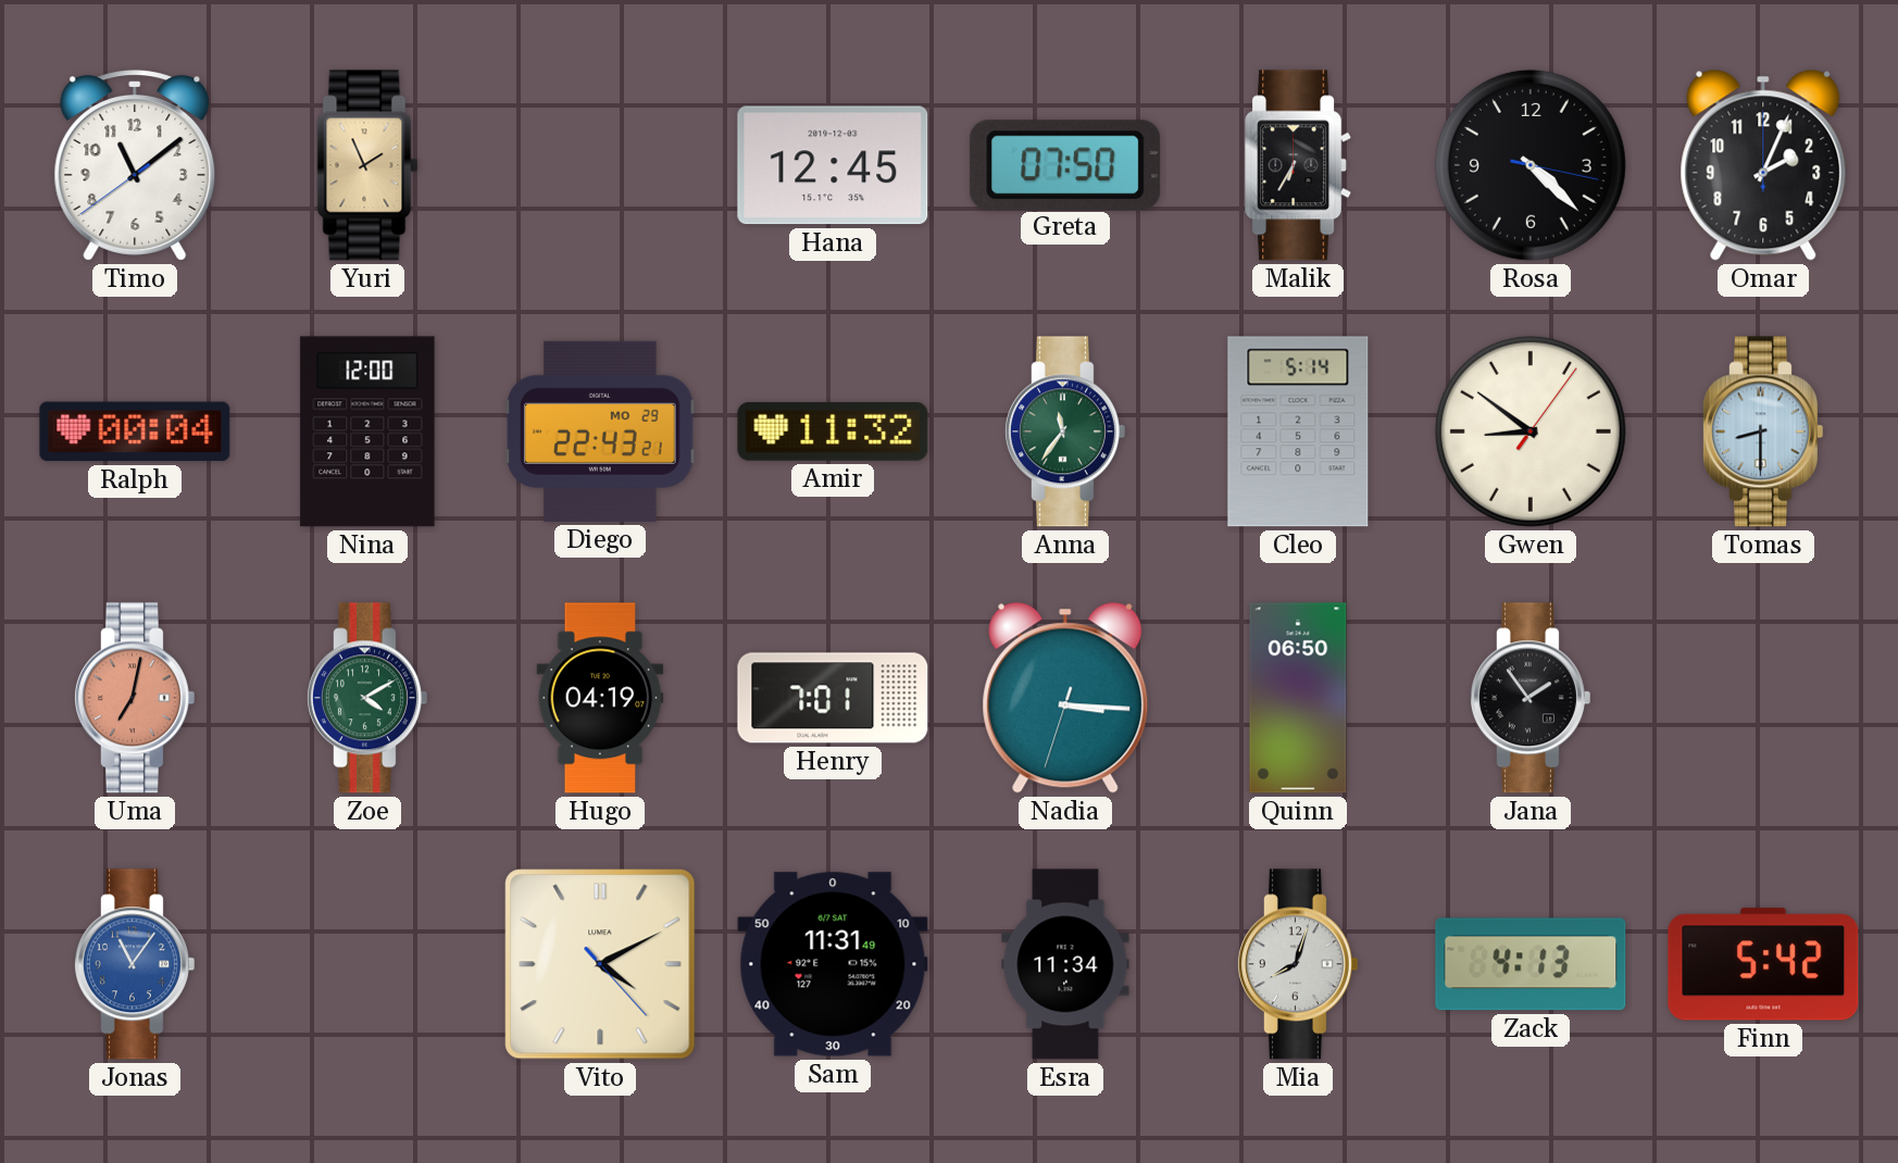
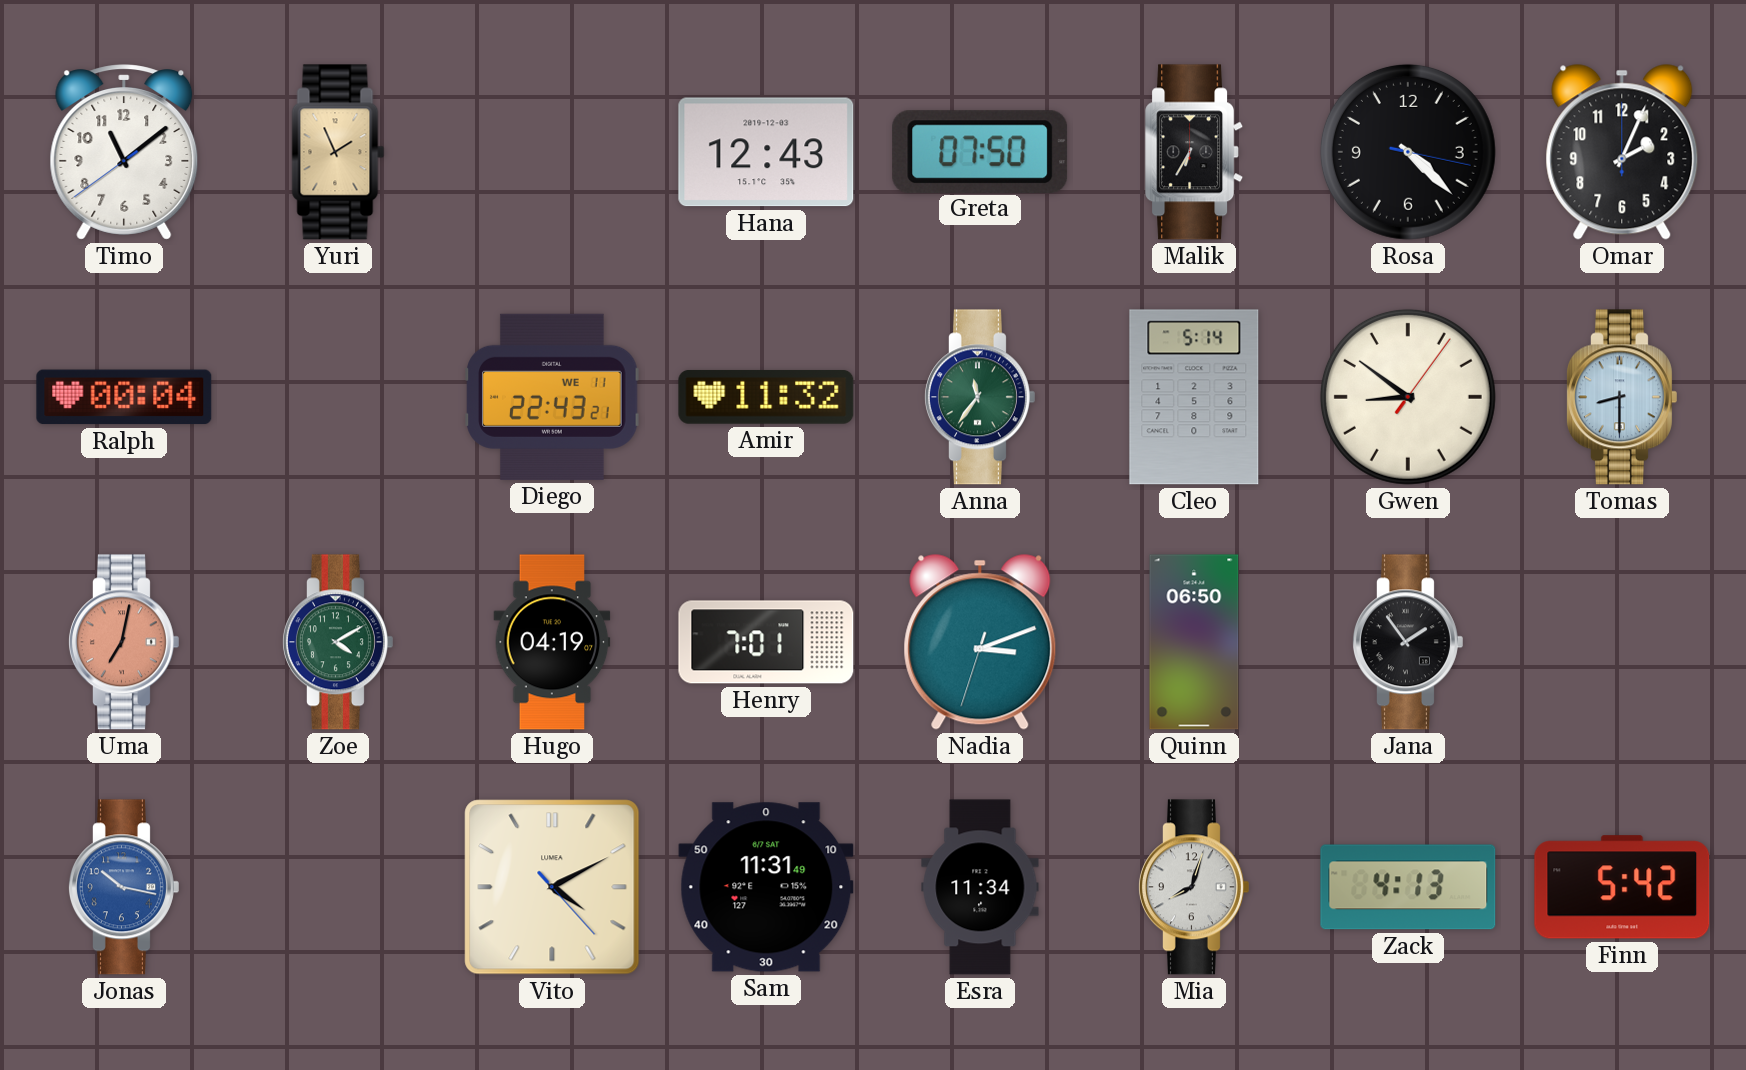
Hana: 12:45 -> 12:43
Nina: 12:00 -> none
Diego date: MO 29 -> WE 11
Nadia: 3:15 -> 3:11
Jonas: 11:06 -> 10:17
